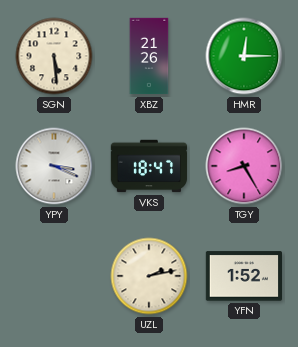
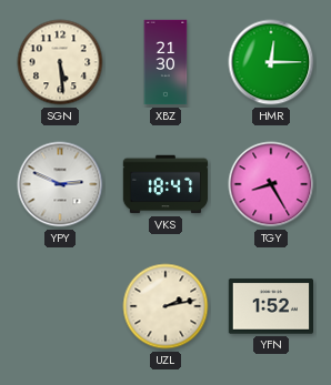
XBZ: 21:26 -> 21:30
YPY: 3:19 -> 2:49
